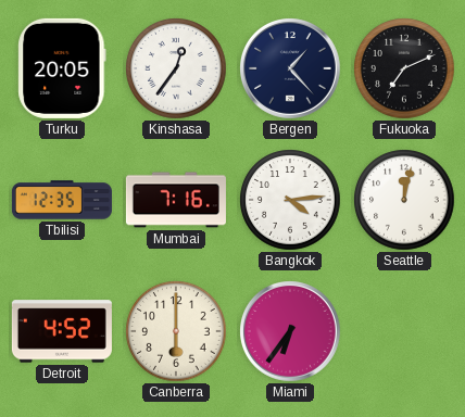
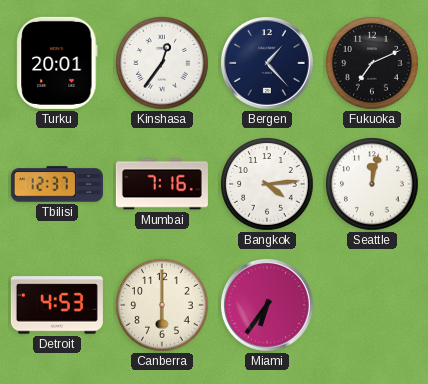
Turku: 20:05 -> 20:01
Tbilisi: 12:35 -> 12:37
Detroit: 4:52 -> 4:53
